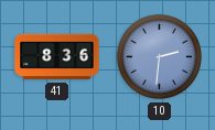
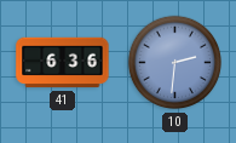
41: 8:36 -> 6:36
